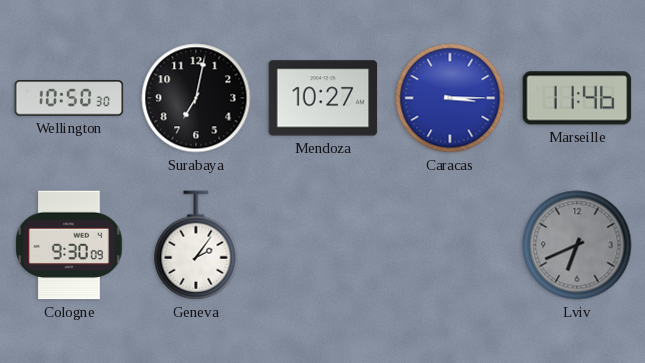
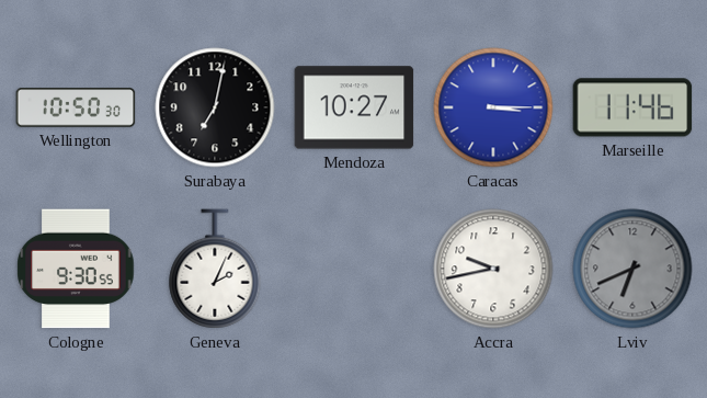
Cologne: 9:30:09 -> 9:30:55
Geneva: 2:06 -> 2:04
Accra: none -> 9:43
